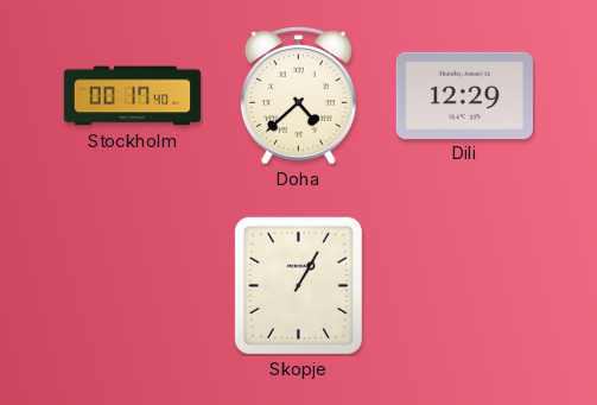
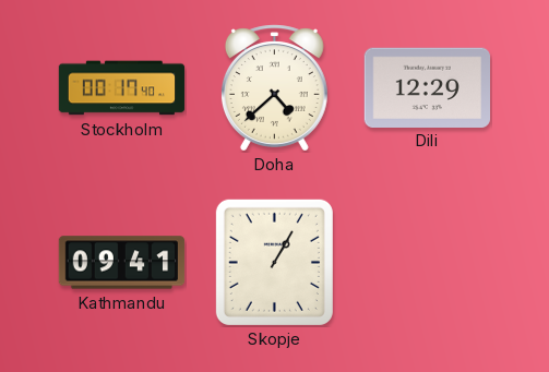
Kathmandu: none -> 09:41
